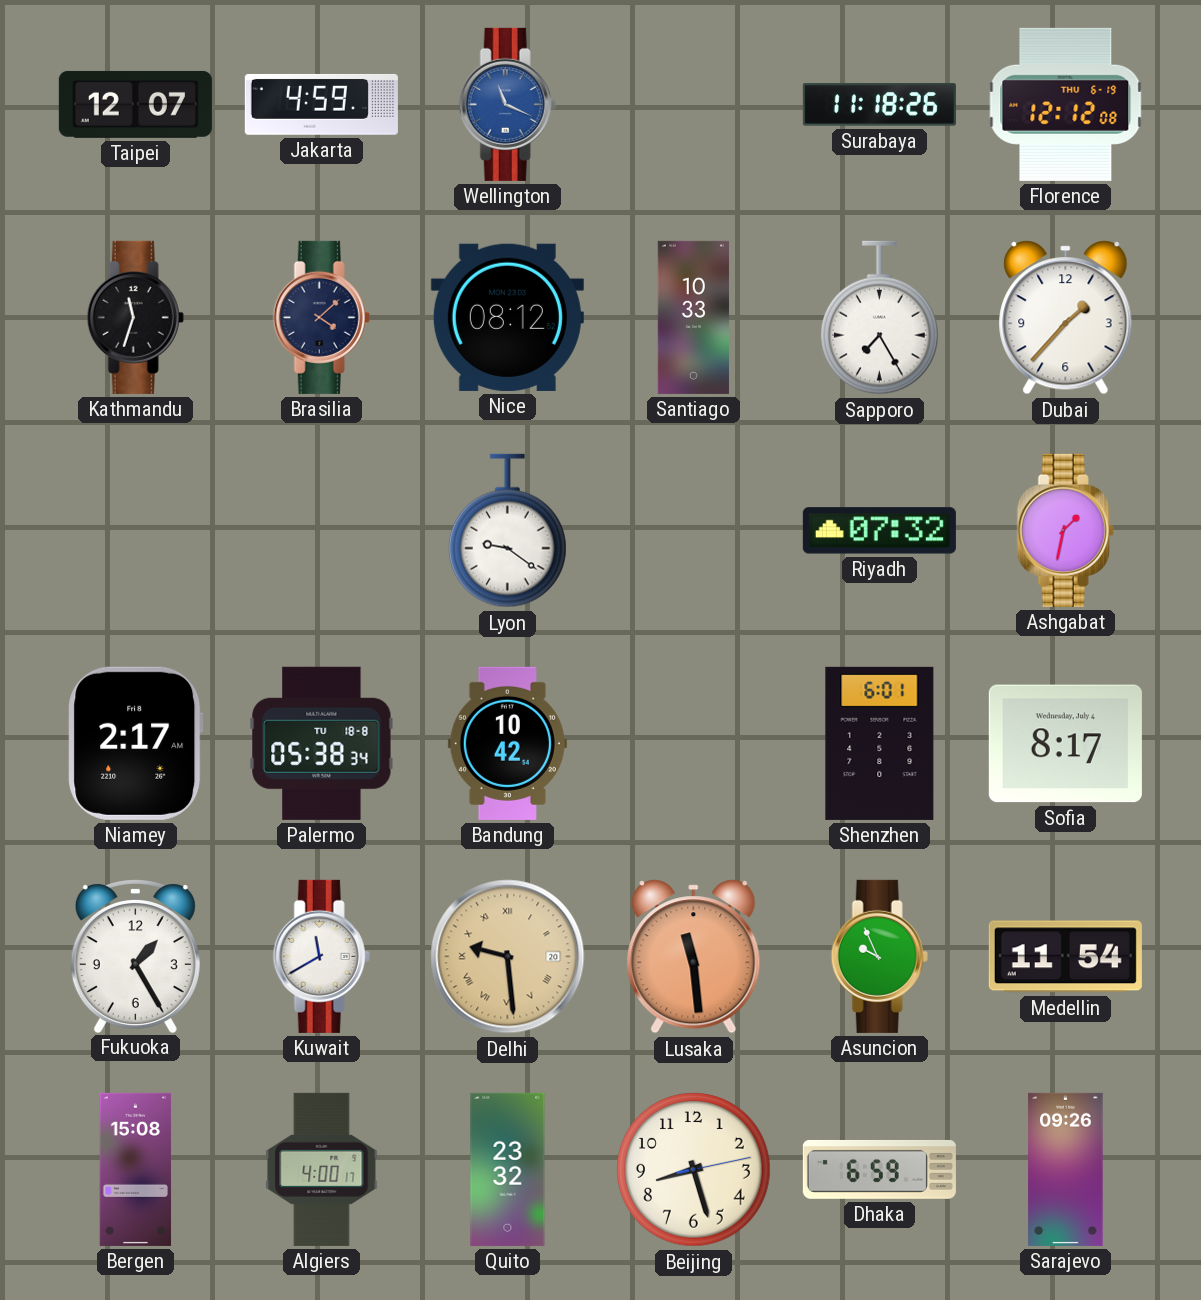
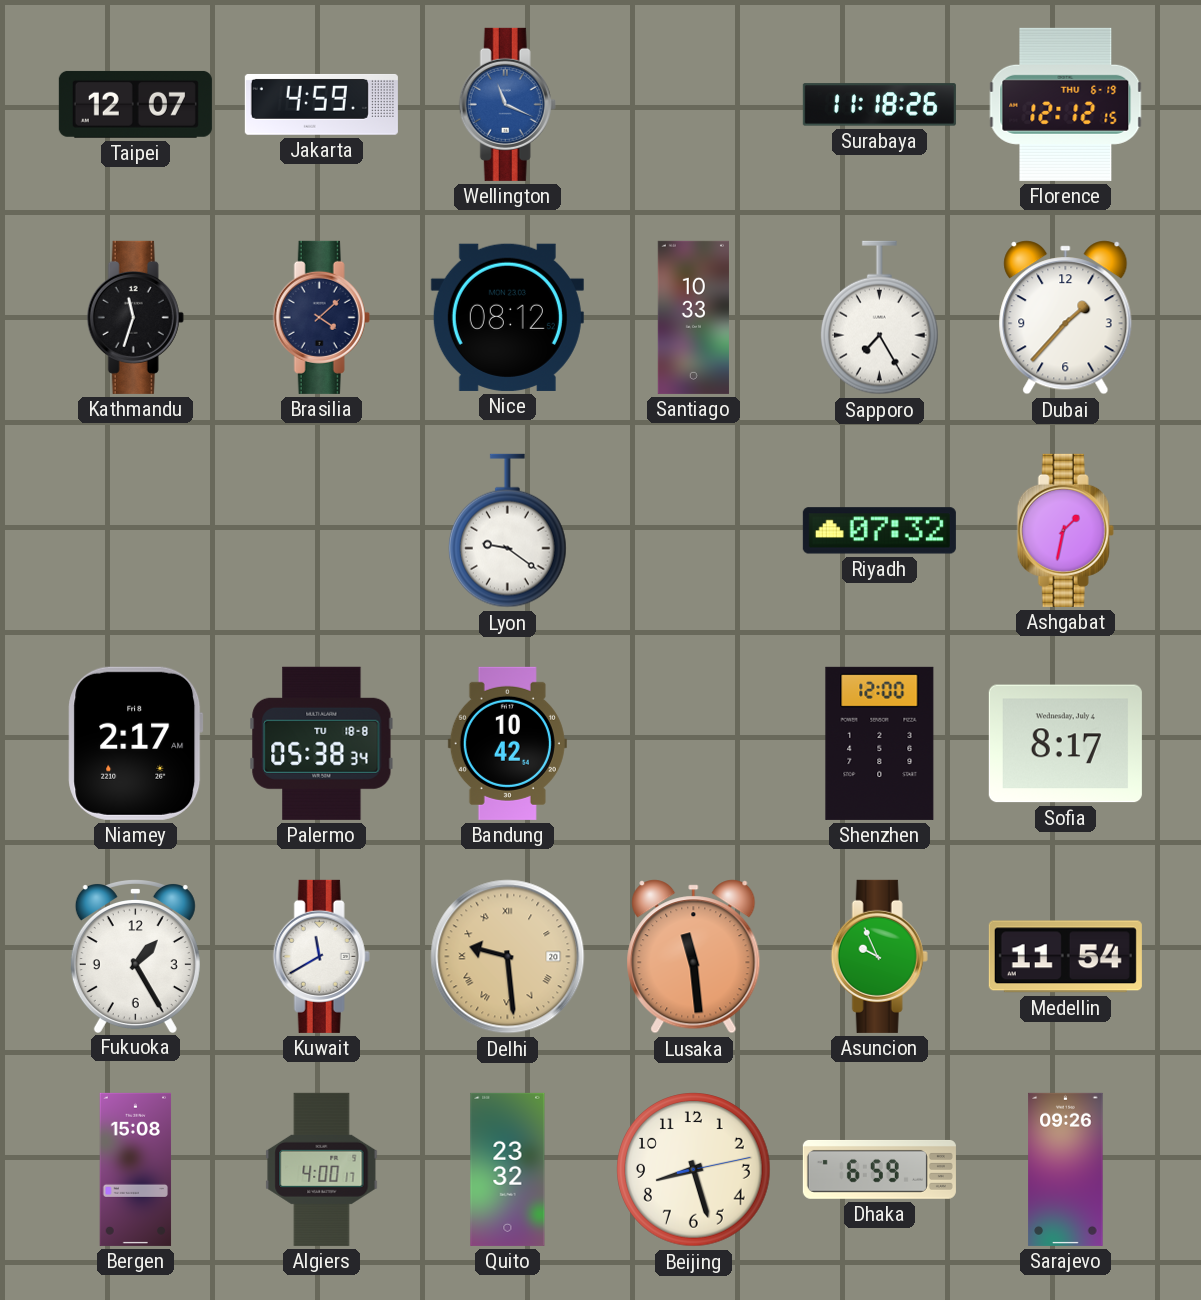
Florence: 12:12:08 -> 12:12:15
Shenzhen: 6:01 -> 12:00
